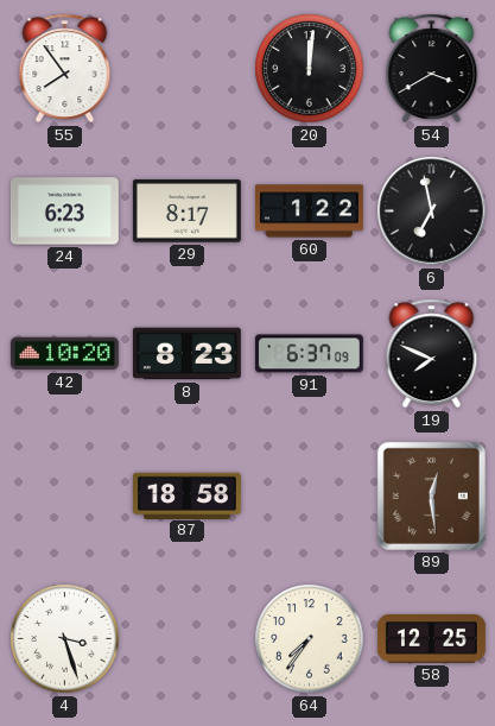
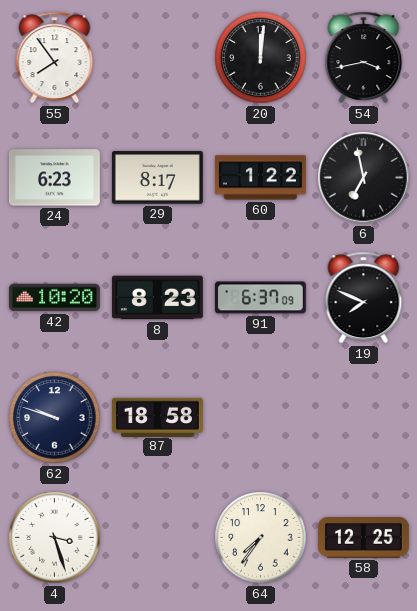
54: 3:40 -> 3:43
62: none -> 9:48
89: 12:29 -> none
